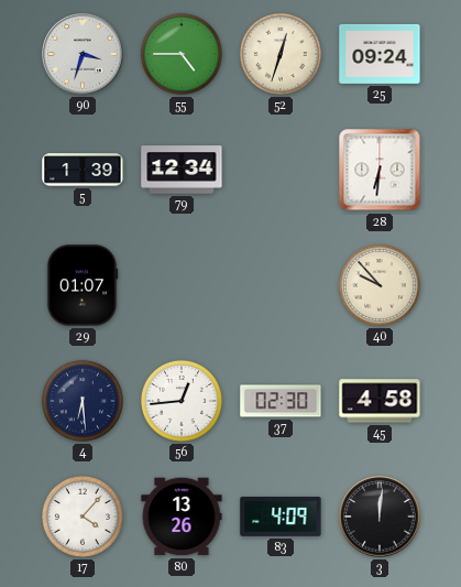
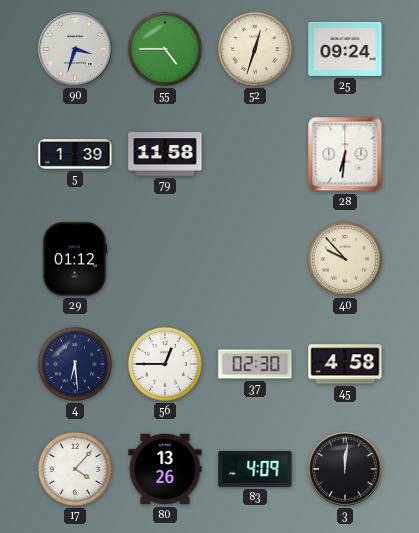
79: 12:34 -> 11:58
29: 01:07 -> 01:12
56: 12:44 -> 12:45
